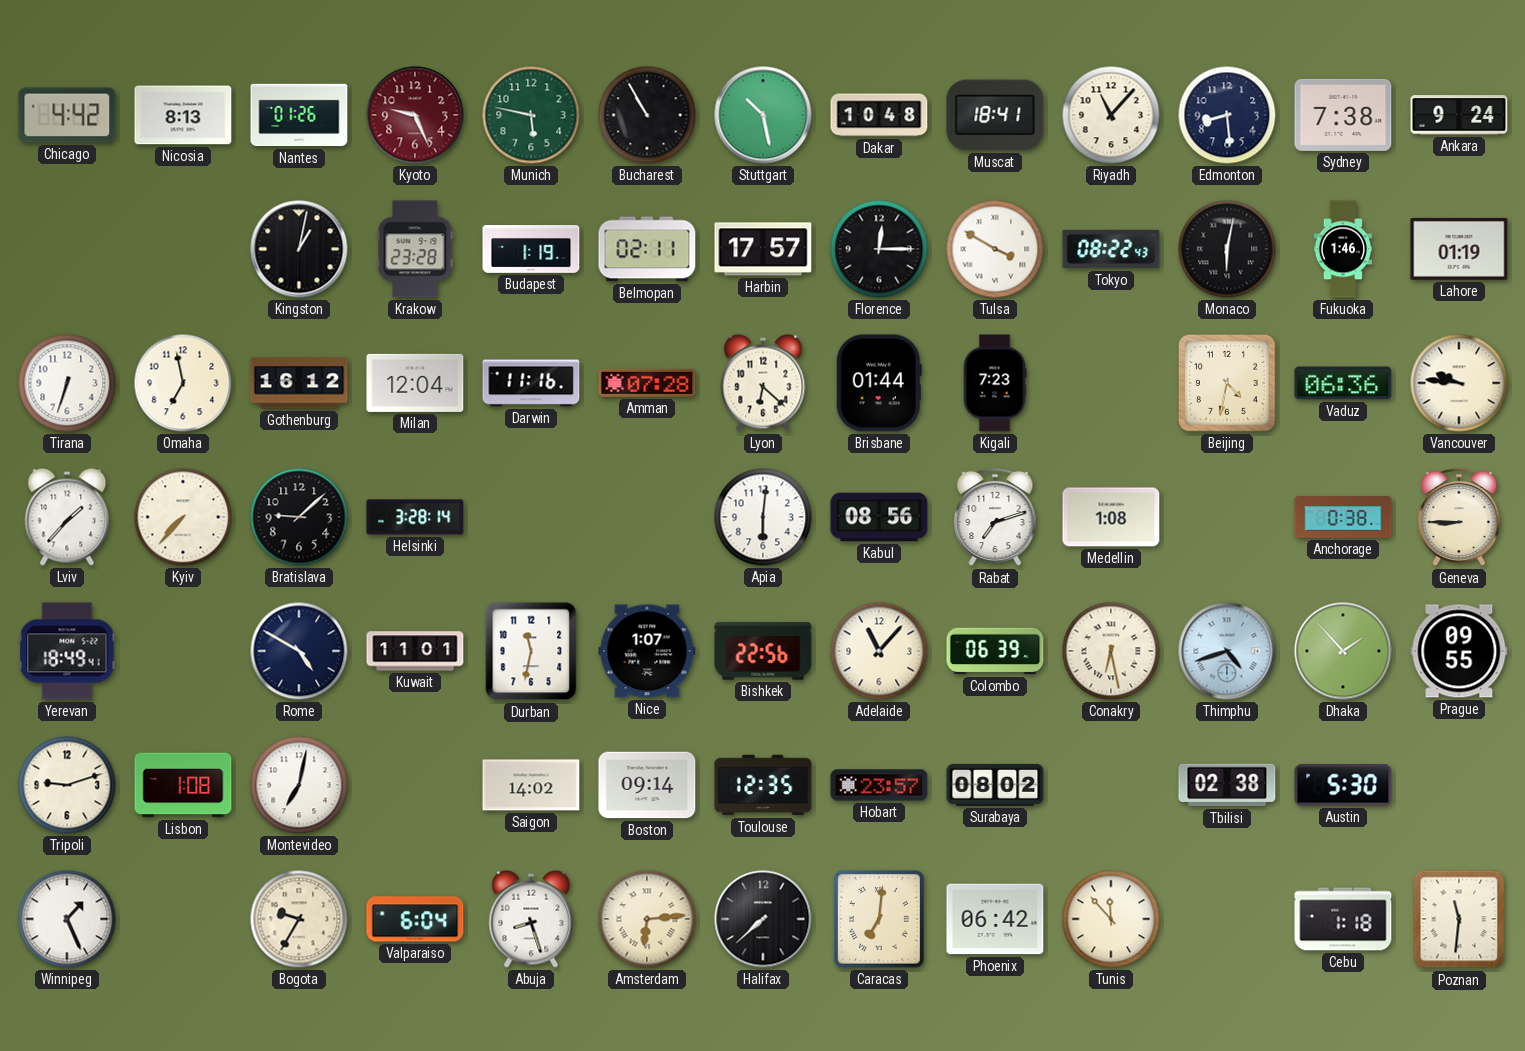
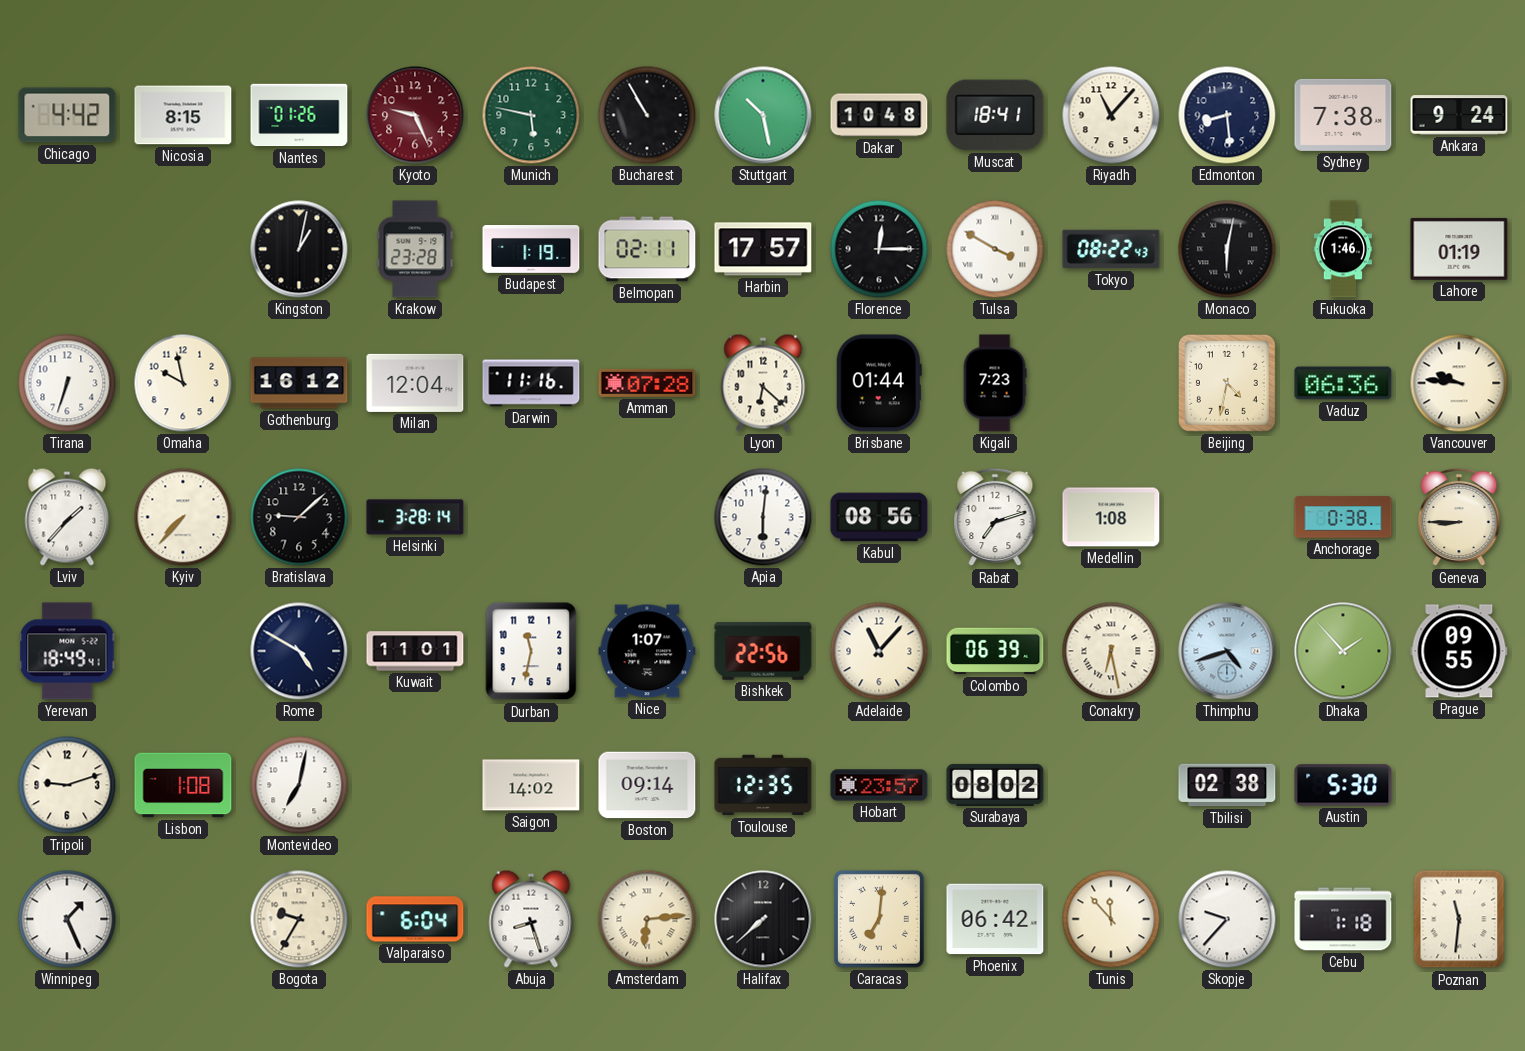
Nicosia: 8:13 -> 8:15
Omaha: 6:58 -> 9:58
Skopje: none -> 9:37
